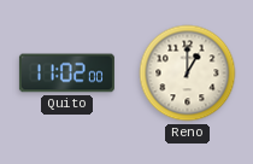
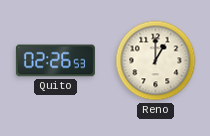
Quito: 11:02 -> 02:26
